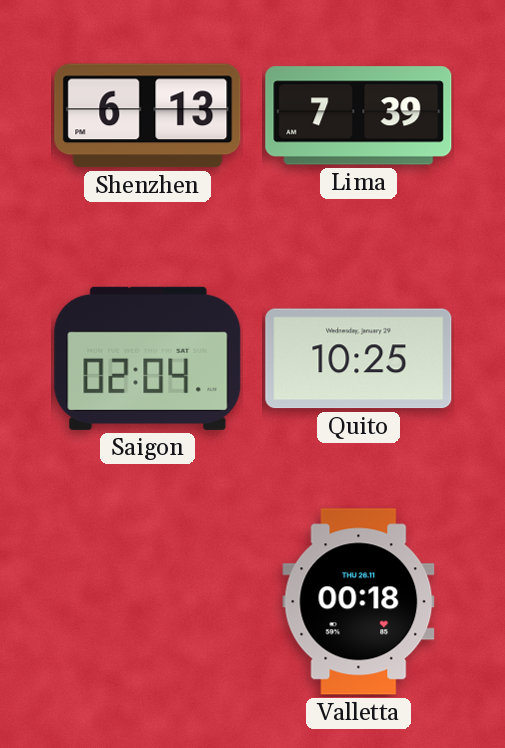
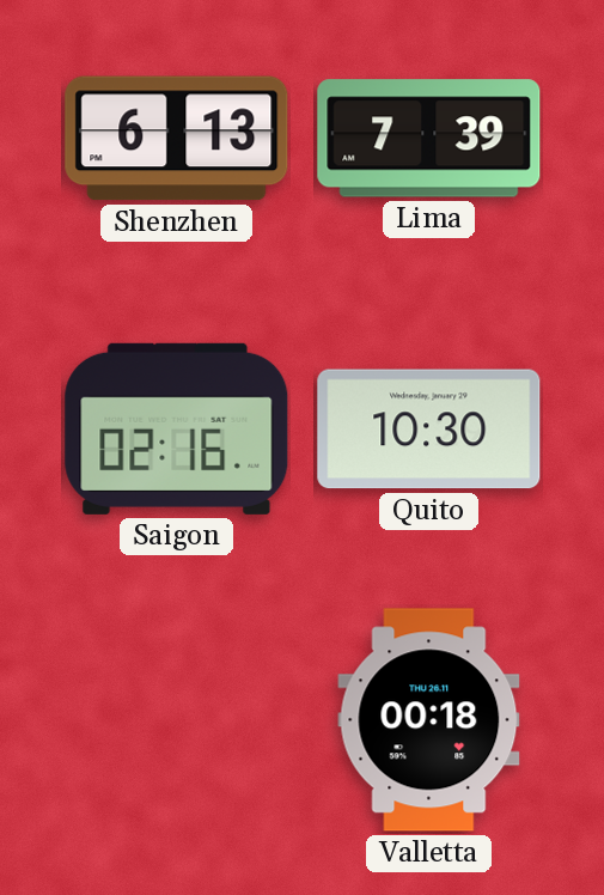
Saigon: 02:04 -> 02:16
Quito: 10:25 -> 10:30
